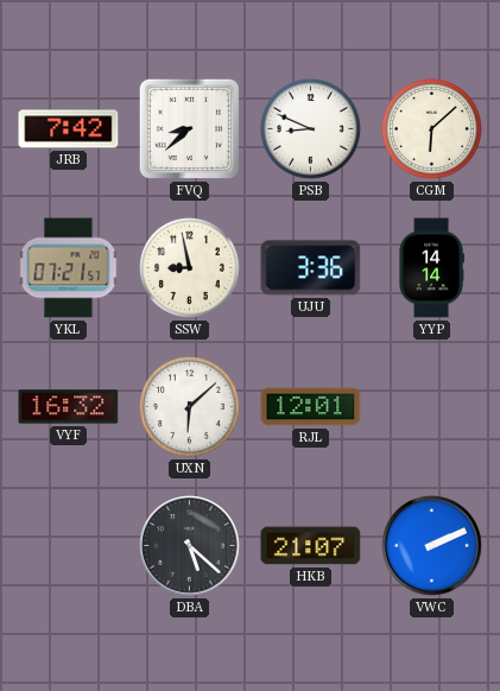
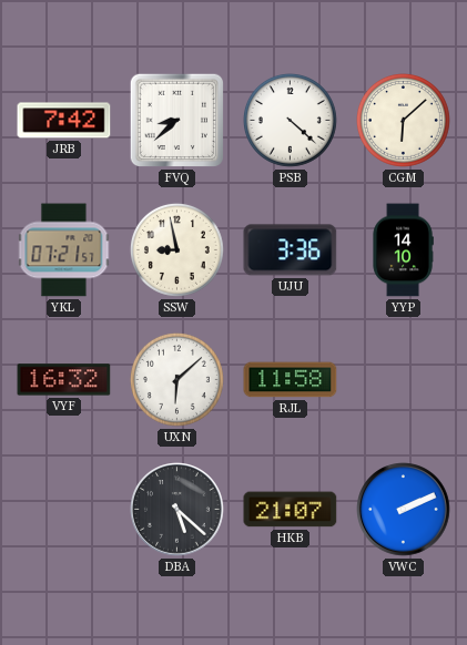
PSB: 8:49 -> 4:22
YYP: 14:14 -> 14:10
RJL: 12:01 -> 11:58
